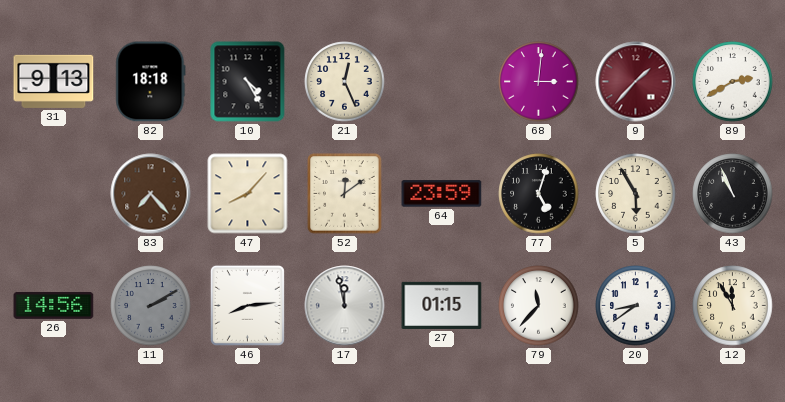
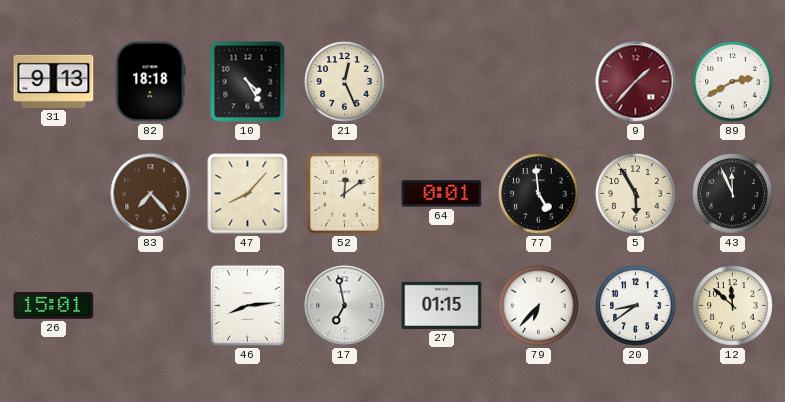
68: 3:01 -> none
64: 23:59 -> 0:01
77: 5:03 -> 4:59
43: 10:56 -> 11:56
26: 14:56 -> 15:01
11: 2:10 -> none
17: 11:58 -> 6:58
79: 11:37 -> 6:37
12: 11:55 -> 11:52
